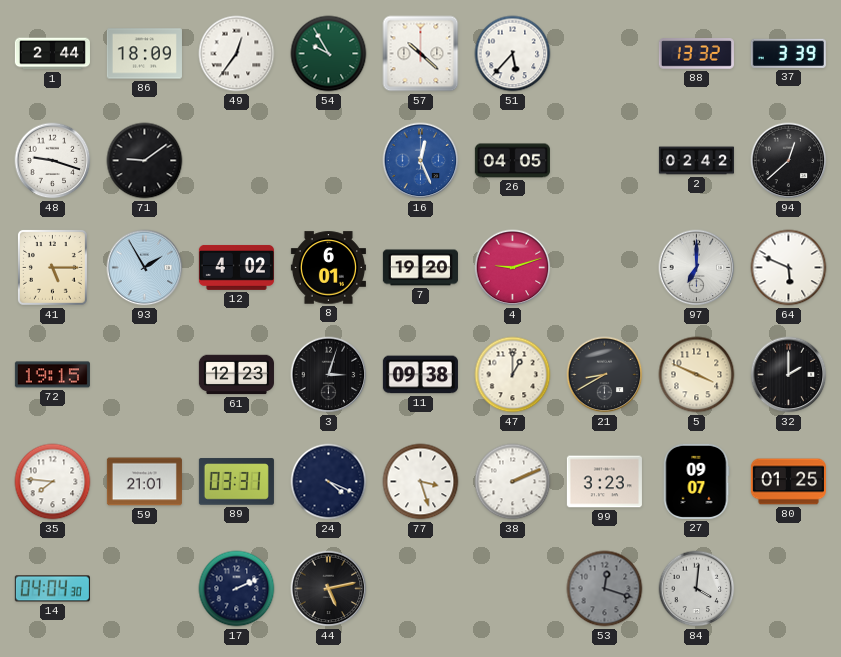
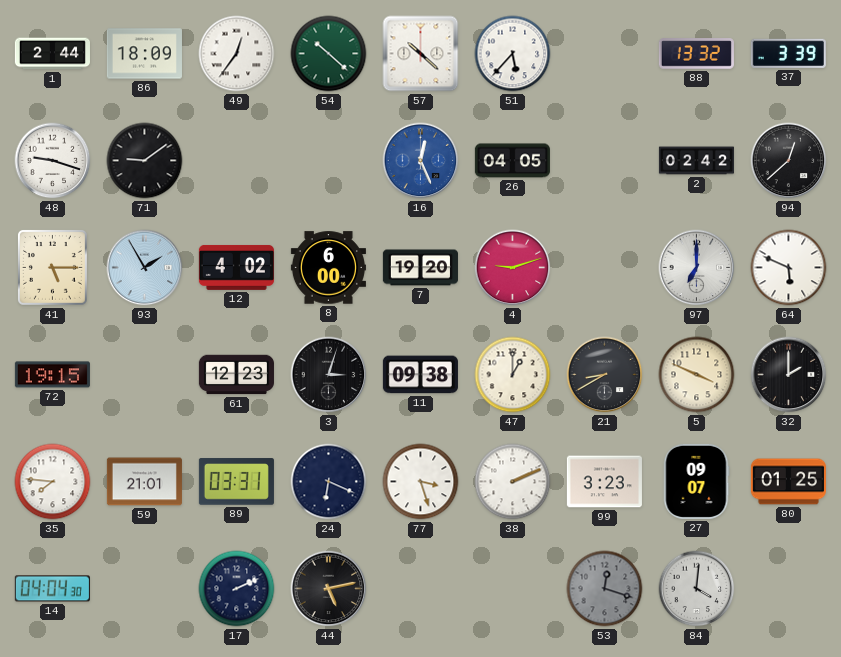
54: 9:55 -> 10:22
8: 6:01 -> 6:00
24: 4:19 -> 6:19
